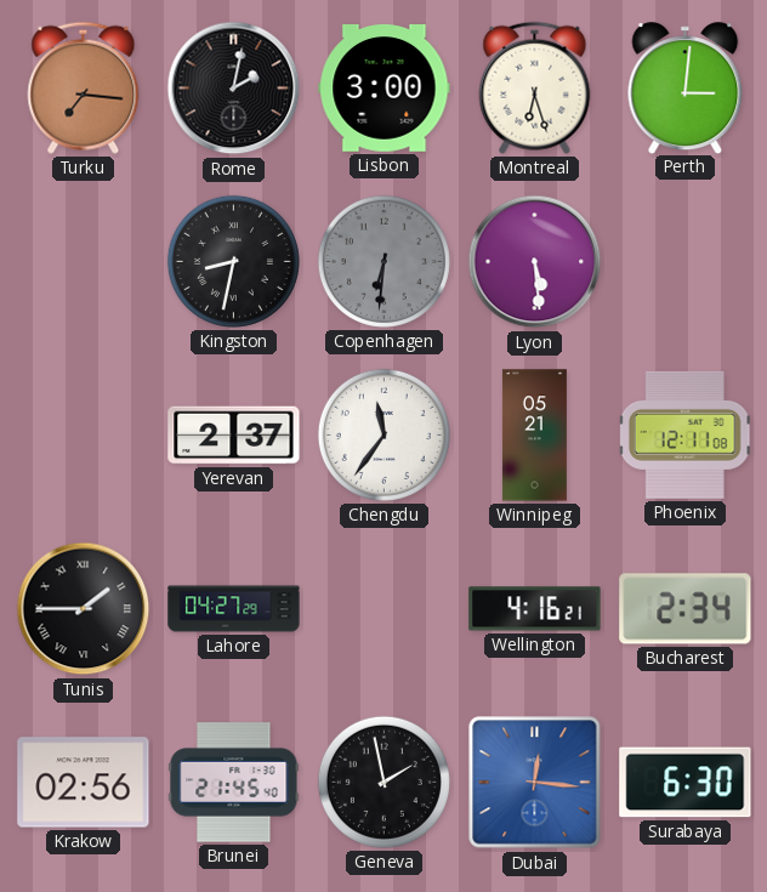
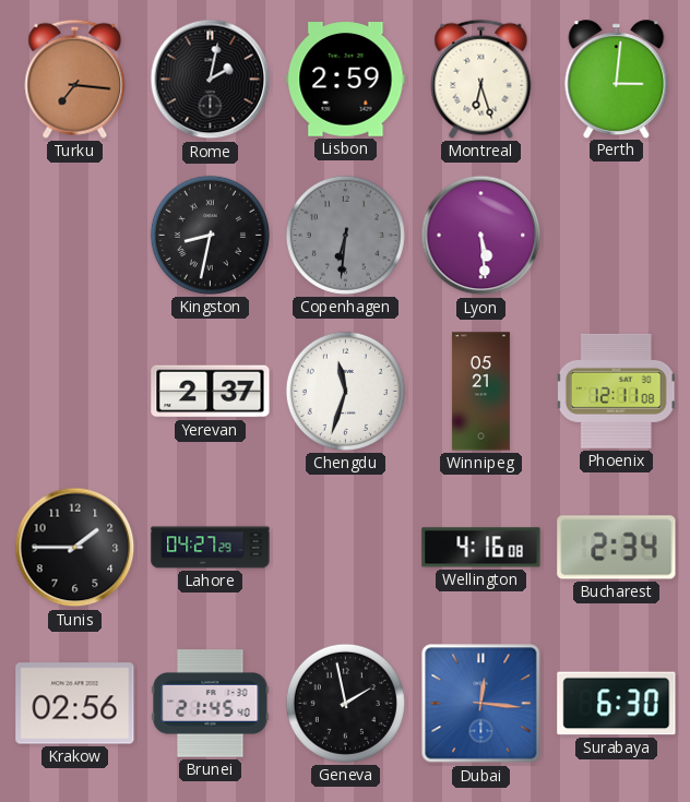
Lisbon: 3:00 -> 2:59
Chengdu: 11:36 -> 11:33
Tunis numerals: Roman -> Arabic
Wellington: 4:16:21 -> 4:16:08
